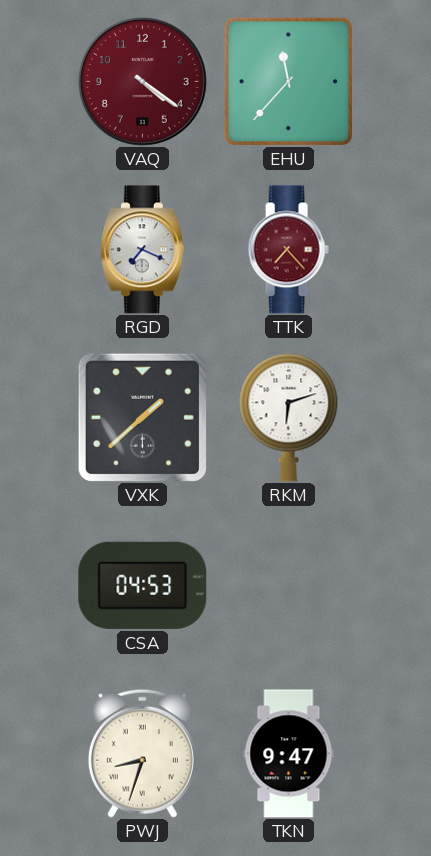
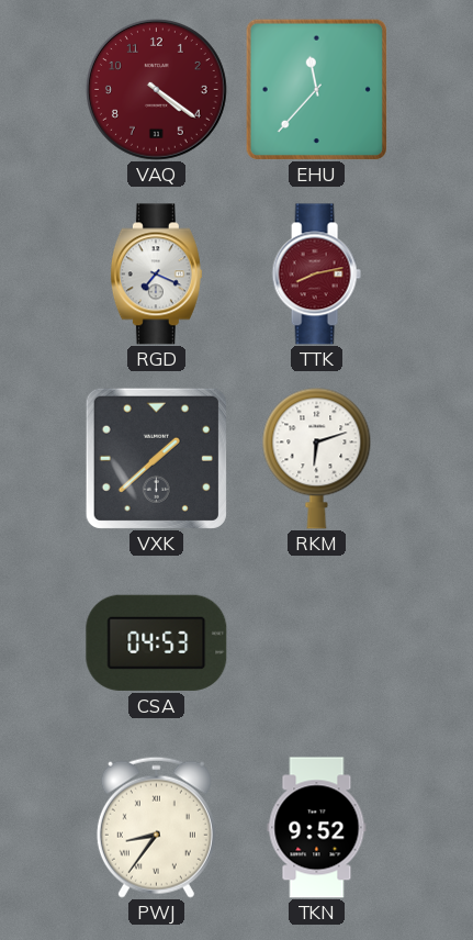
TTK: 7:23 -> 8:13
PWJ: 8:33 -> 8:36
TKN: 9:47 -> 9:52
